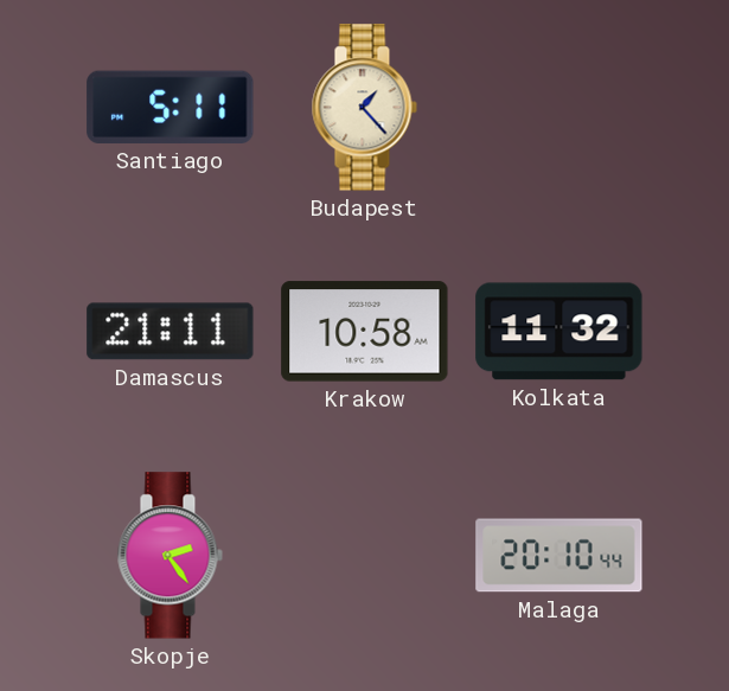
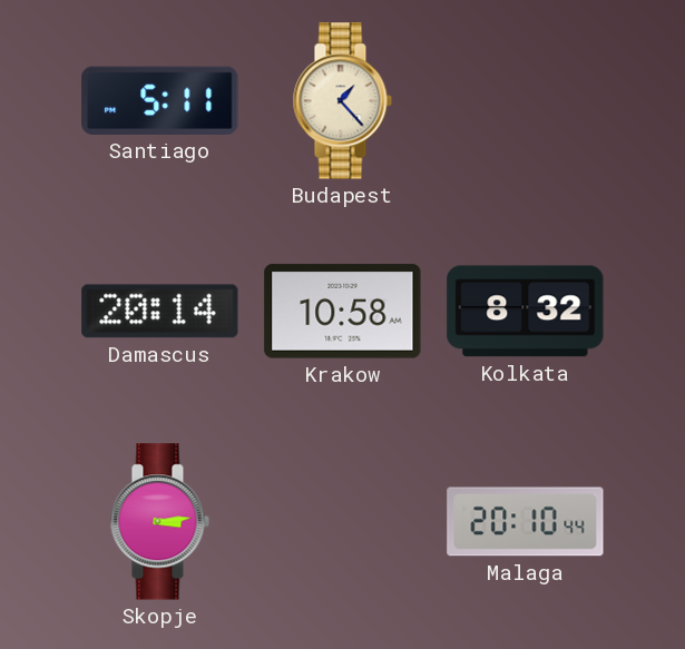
Damascus: 21:11 -> 20:14
Kolkata: 11:32 -> 8:32
Skopje: 2:24 -> 3:14
